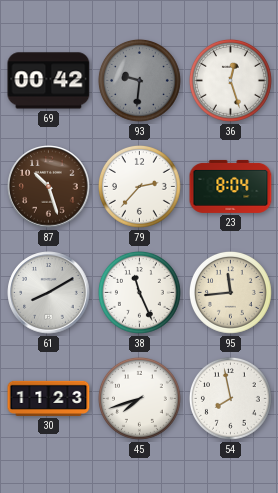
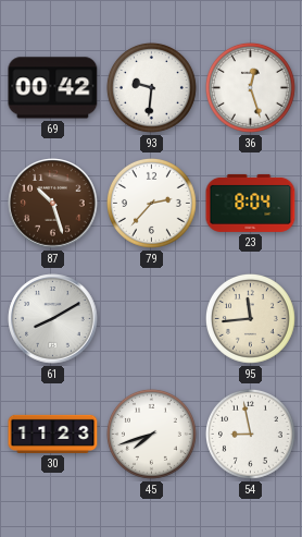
93 dial: grey -> white
38: 11:26 -> none
54: 7:58 -> 8:58
